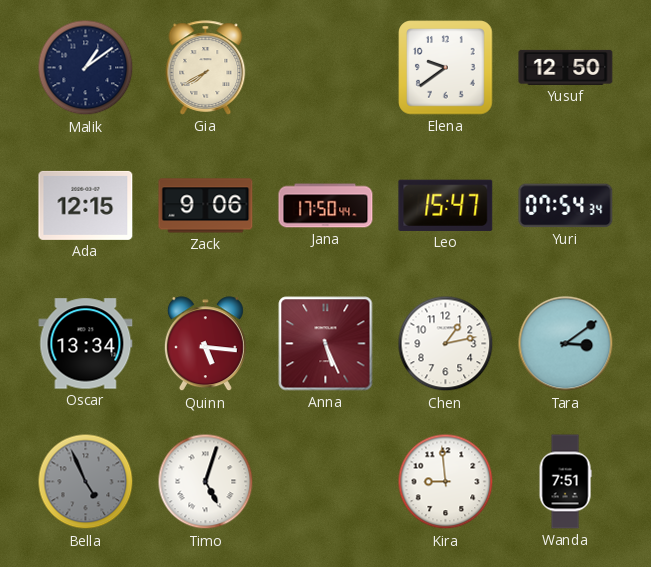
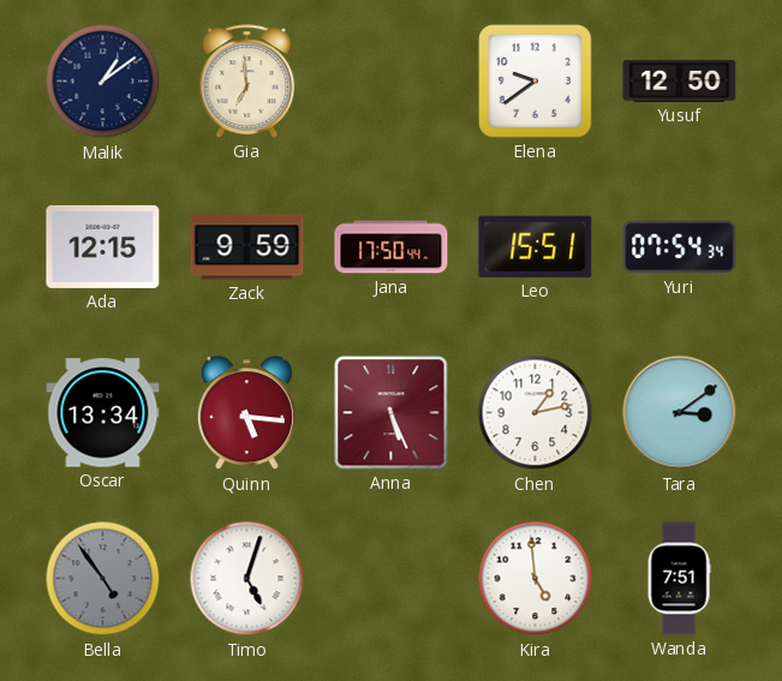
Gia: 7:40 -> 6:59
Zack: 9:06 -> 9:59
Leo: 15:47 -> 15:51
Bella: 4:56 -> 4:54
Kira: 8:59 -> 4:59
